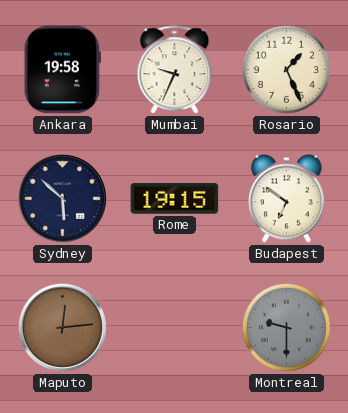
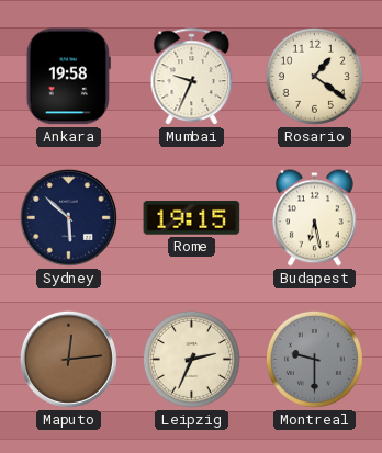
Rosario: 1:26 -> 1:21
Budapest: 6:51 -> 6:28
Leipzig: none -> 2:34
